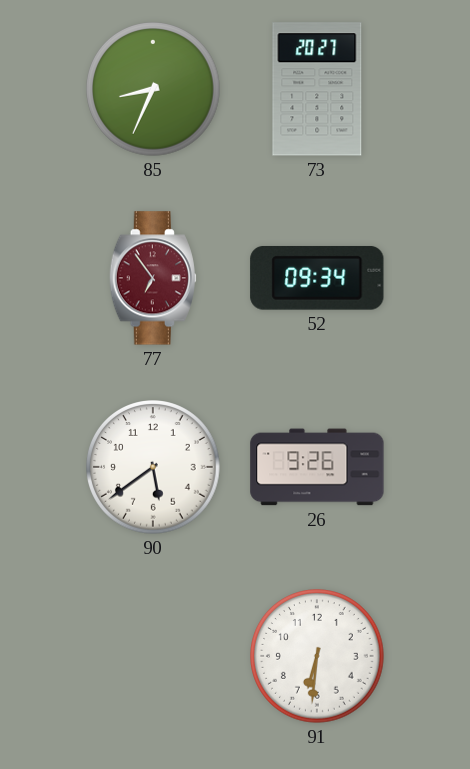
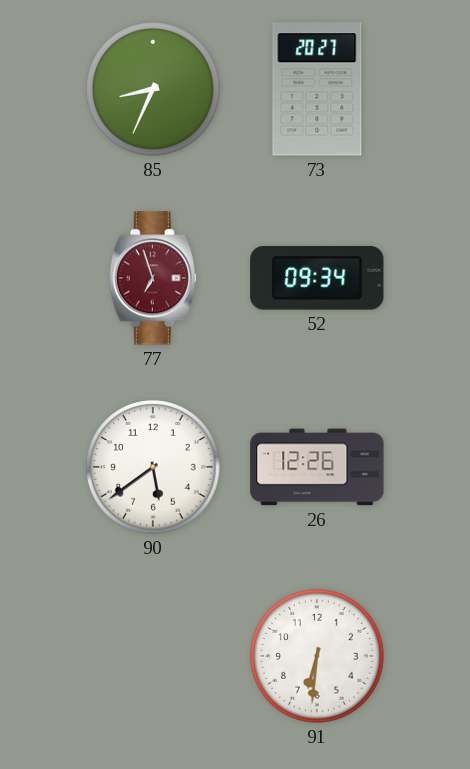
77: 6:54 -> 6:57
26: 9:26 -> 12:26
